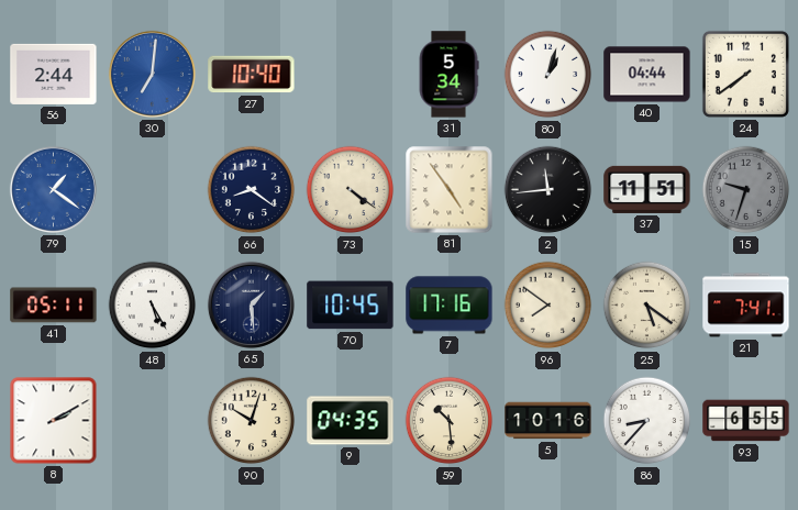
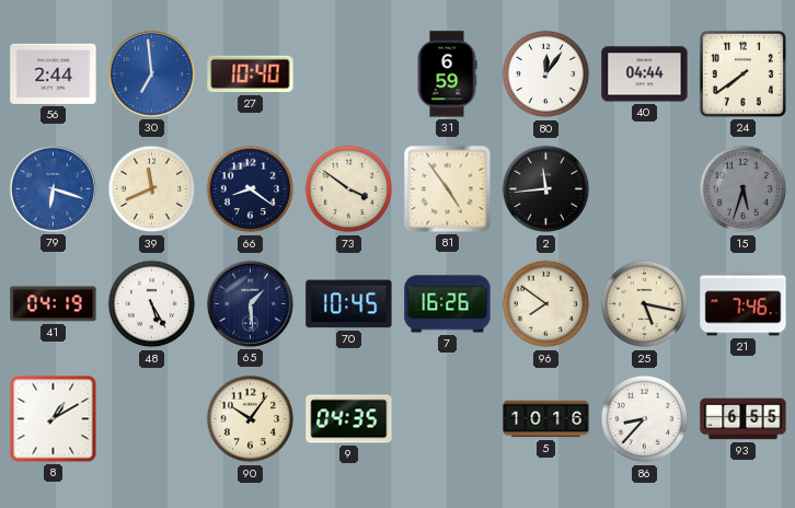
30: 7:01 -> 6:59
31: 5:34 -> 6:59
80: 1:03 -> 12:06
79: 1:21 -> 6:18
39: none -> 11:41
73: 4:21 -> 3:51
37: 11:51 -> none
15: 9:33 -> 5:33
41: 05:11 -> 04:19
7: 17:16 -> 16:26
25: 5:21 -> 5:17
21: 7:41 -> 7:46
8: 2:10 -> 1:10
90: 10:03 -> 10:06
59: 10:29 -> none
